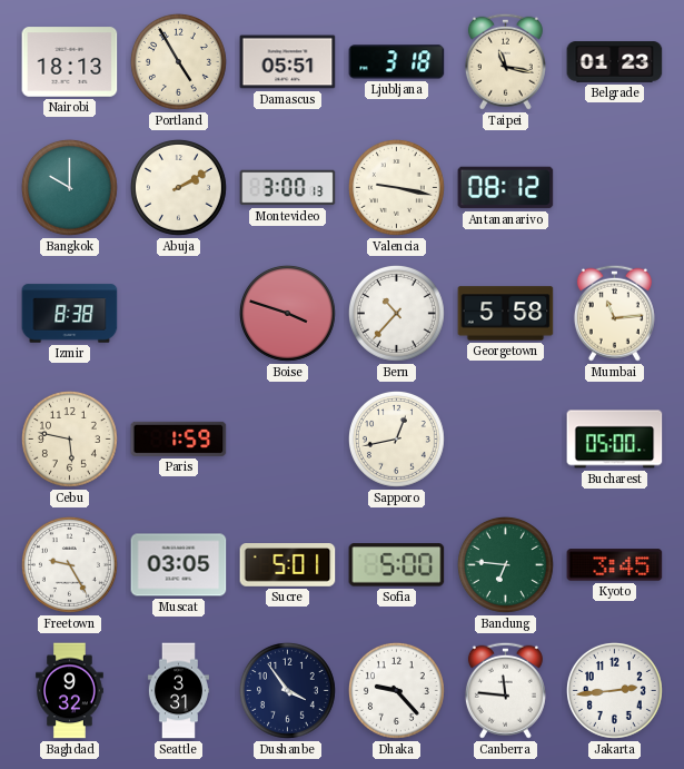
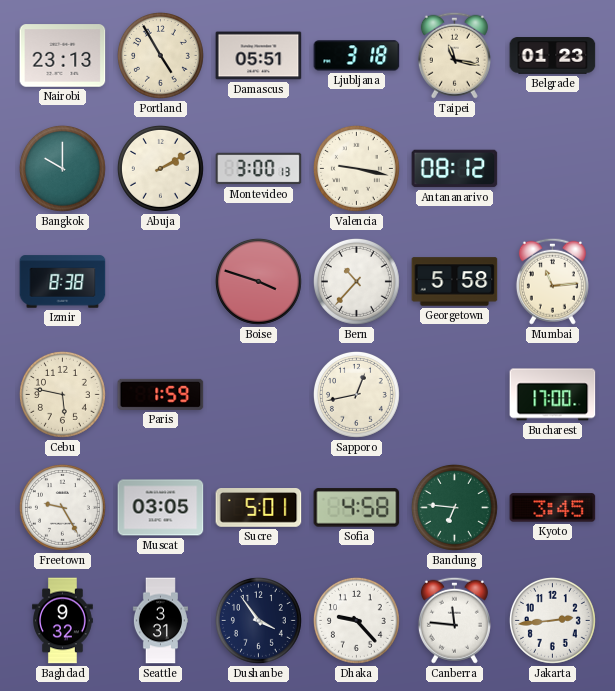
Nairobi: 18:13 -> 23:13
Bucharest: 05:00 -> 17:00
Sofia: 5:00 -> 4:58
